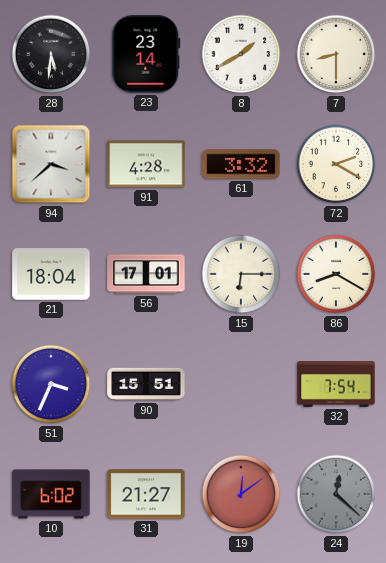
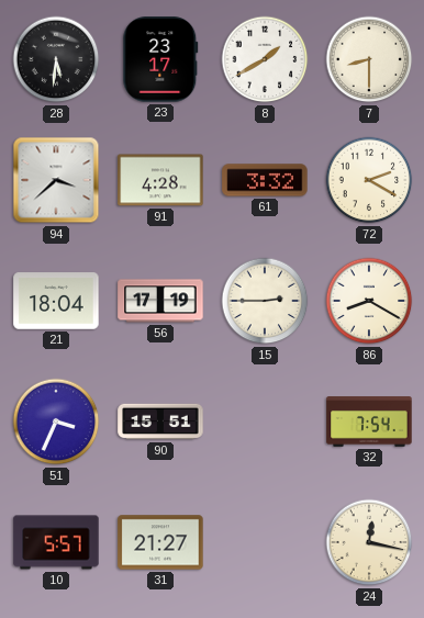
23: 23:14 -> 23:17
56: 17:01 -> 17:19
15: 6:15 -> 2:45
10: 6:02 -> 5:57
19: 12:09 -> none
24: 12:22 -> 12:17
24 dial: grey -> cream
